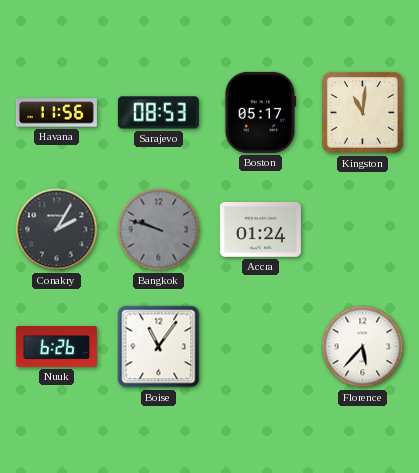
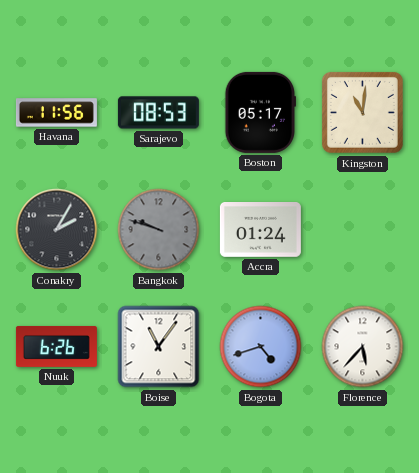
Bogota: none -> 4:42
